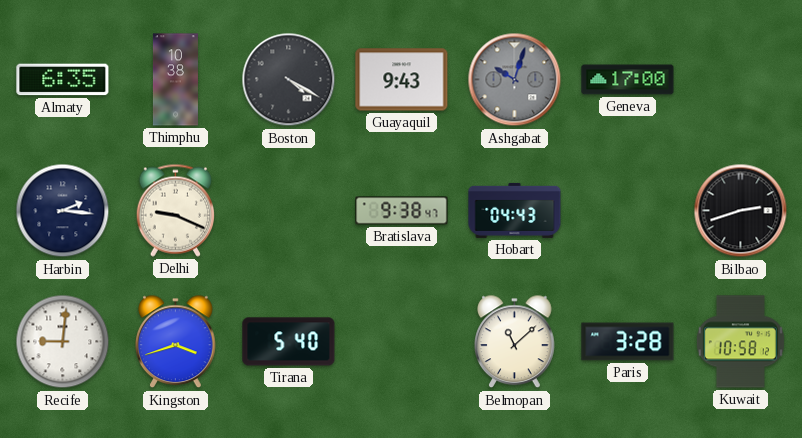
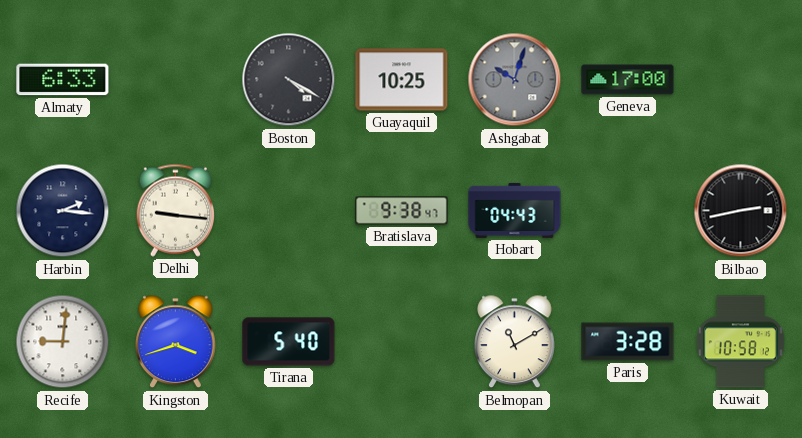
Almaty: 6:35 -> 6:33
Thimphu: 10:38 -> none
Guayaquil: 9:43 -> 10:25
Delhi: 9:19 -> 9:16
Bilbao: 2:42 -> 2:43
Belmopan: 11:08 -> 11:10
